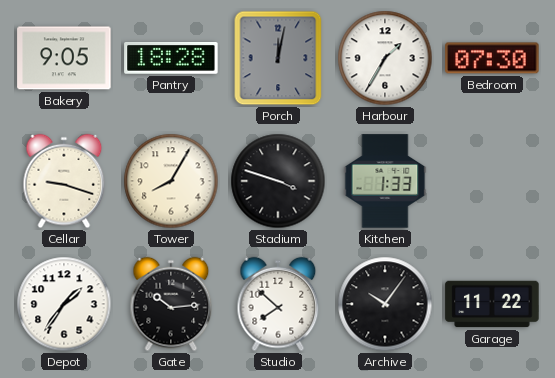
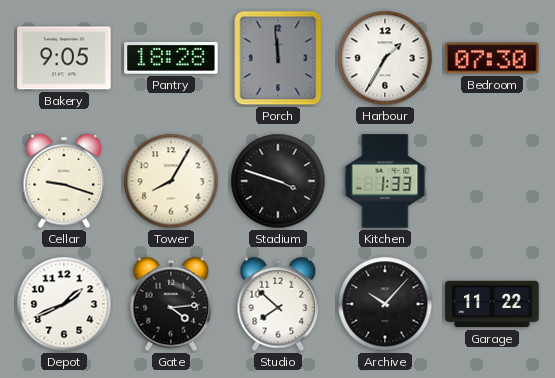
Porch: 12:02 -> 11:59
Depot: 1:36 -> 1:41
Gate: 10:14 -> 4:14
Archive: 10:06 -> 10:07
